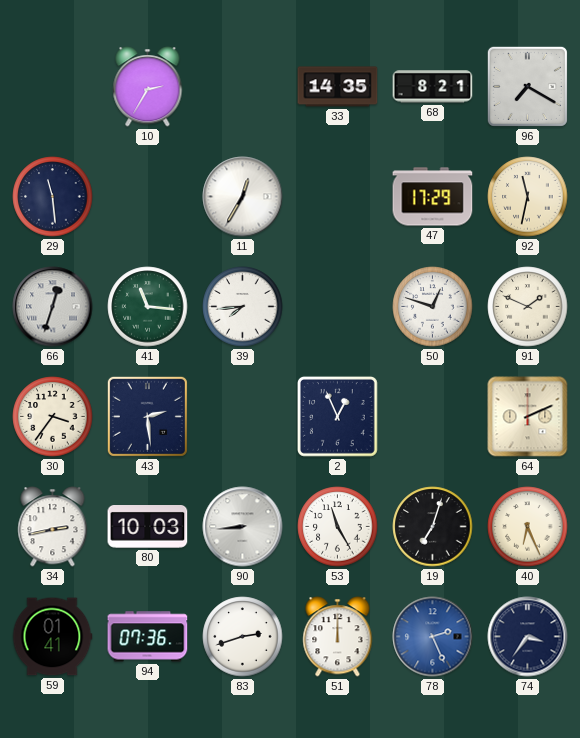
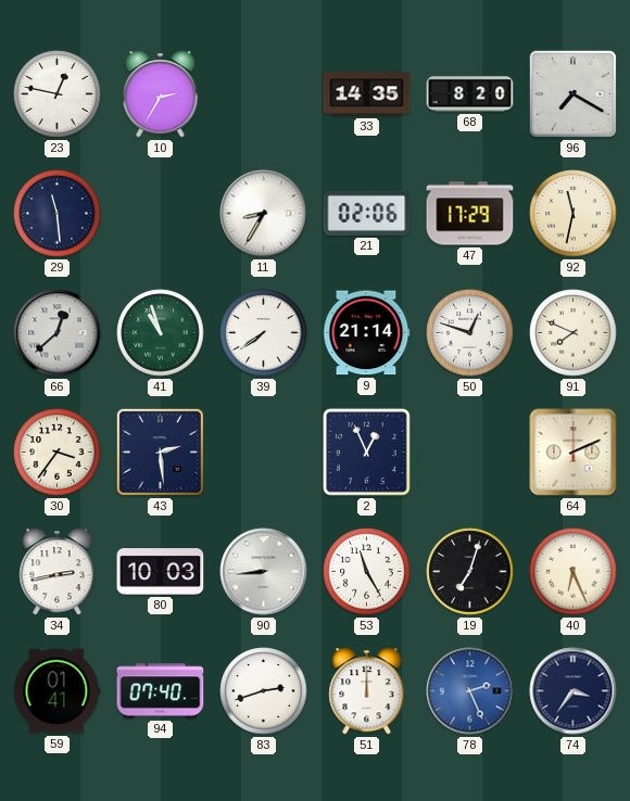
23: none -> 12:47
68: 8:21 -> 8:20
11: 12:35 -> 8:35
21: none -> 02:06
66: 12:33 -> 12:38
41: 11:16 -> 10:57
39: 7:44 -> 7:39
9: none -> 21:14
91: 1:49 -> 7:49
94: 07:36 -> 07:40
